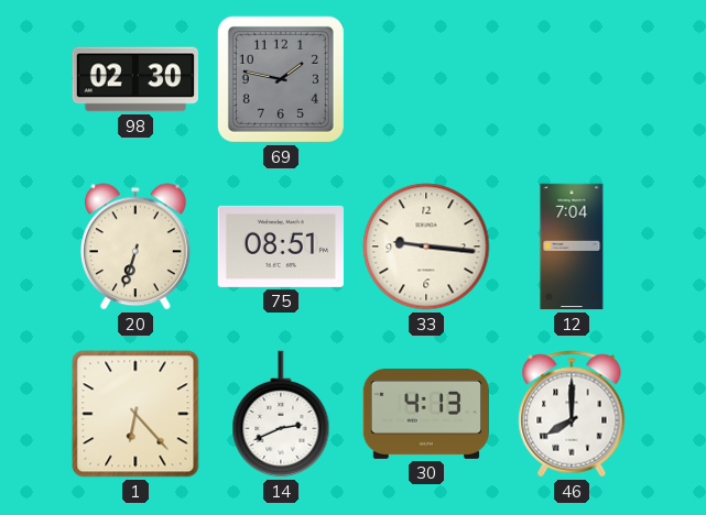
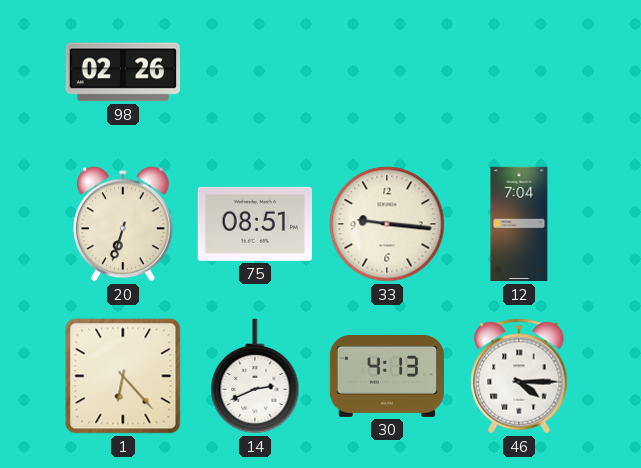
98: 02:30 -> 02:26
69: 1:47 -> none
46: 8:00 -> 4:15
